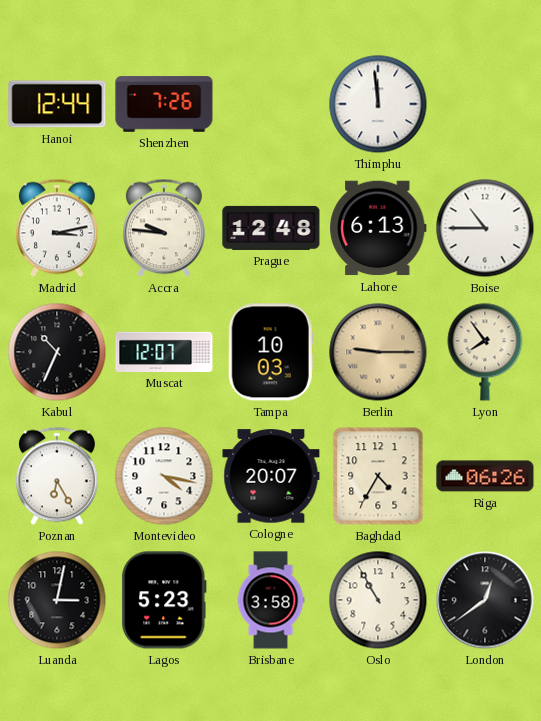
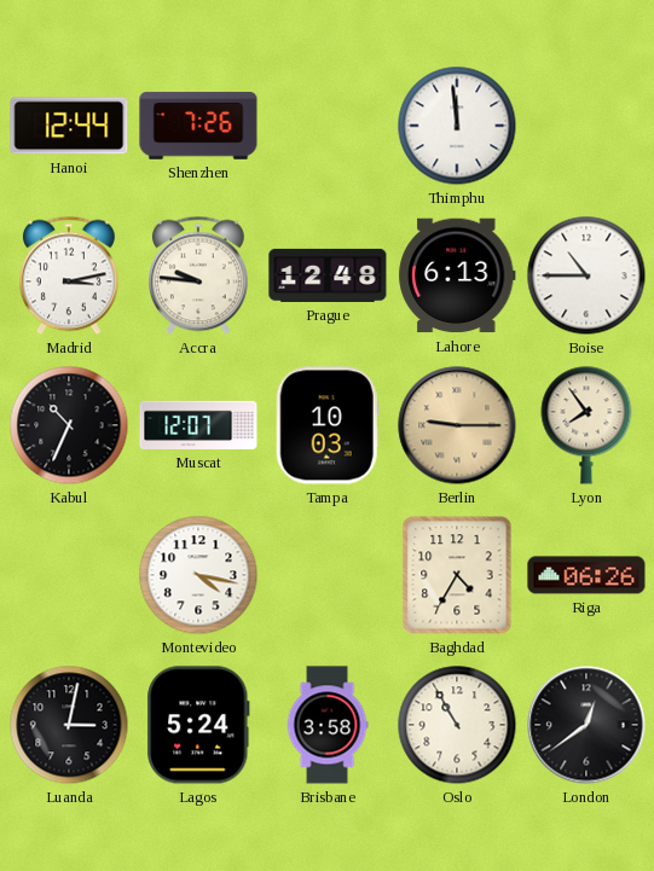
Poznan: 6:25 -> none
Cologne: 20:07 -> none
Lagos: 5:23 -> 5:24
